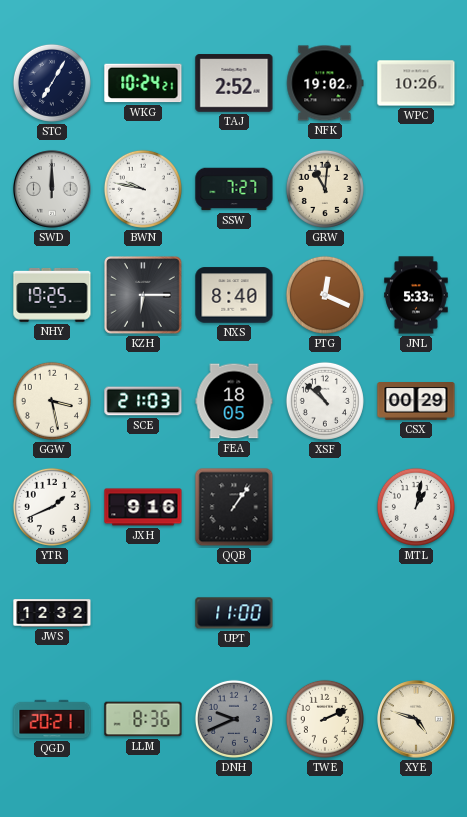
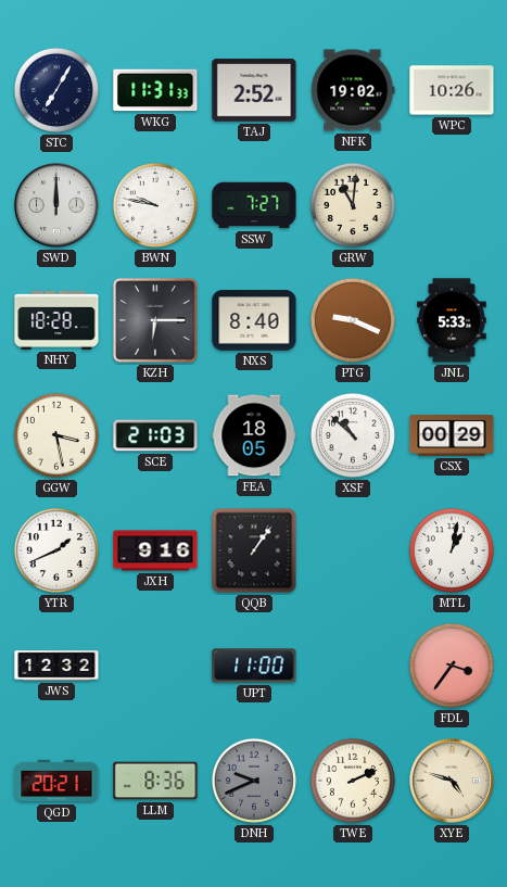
WKG: 10:24 -> 11:31
NHY: 19:25 -> 18:28
PTG: 12:19 -> 9:19
FDL: none -> 3:36
